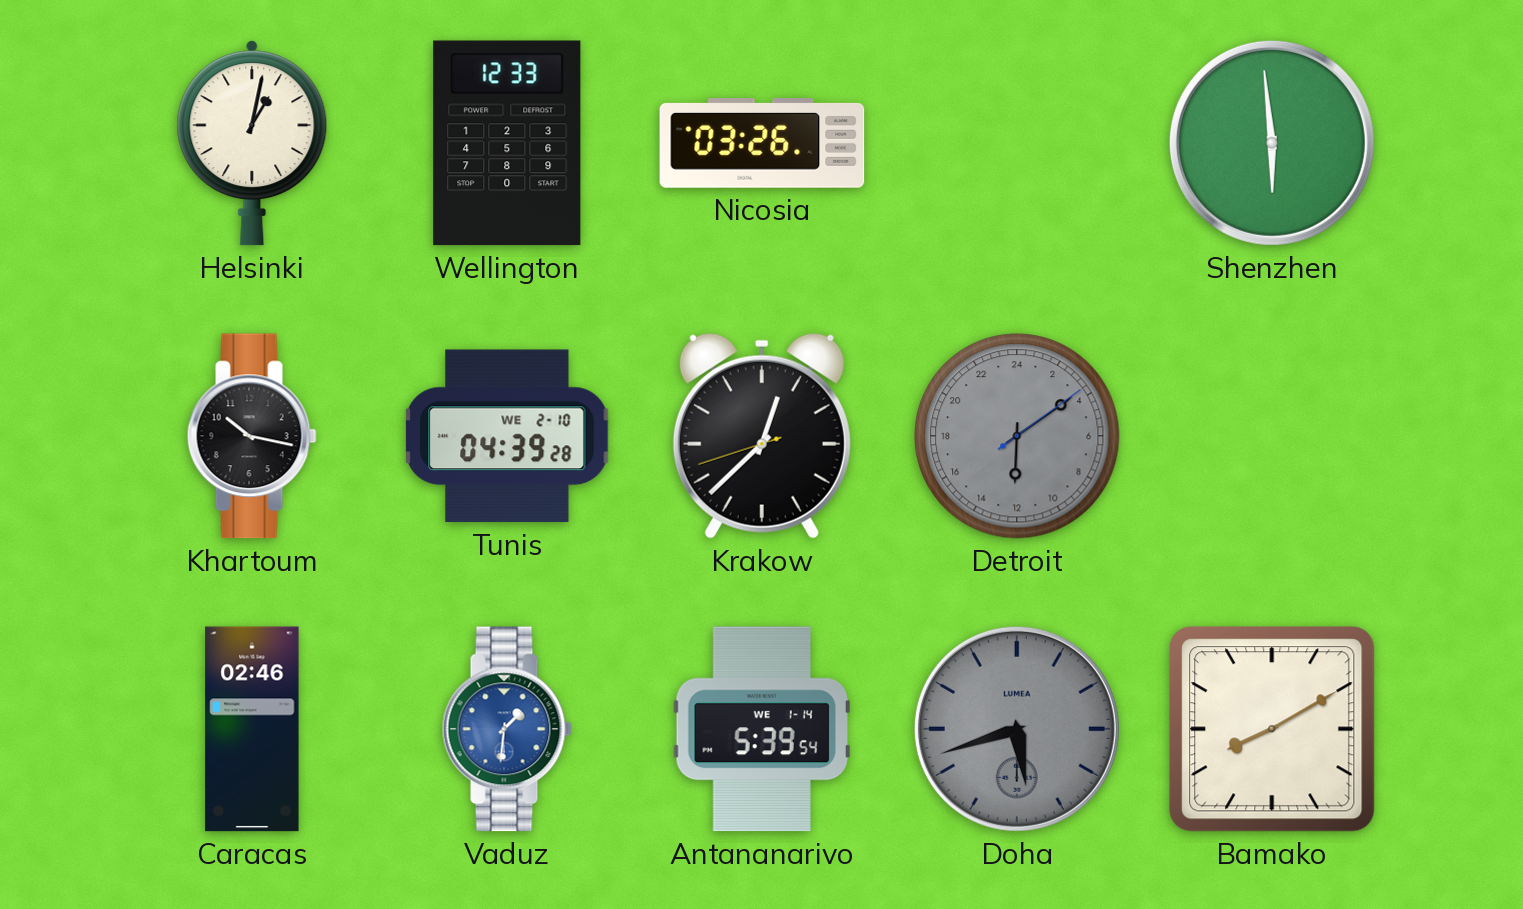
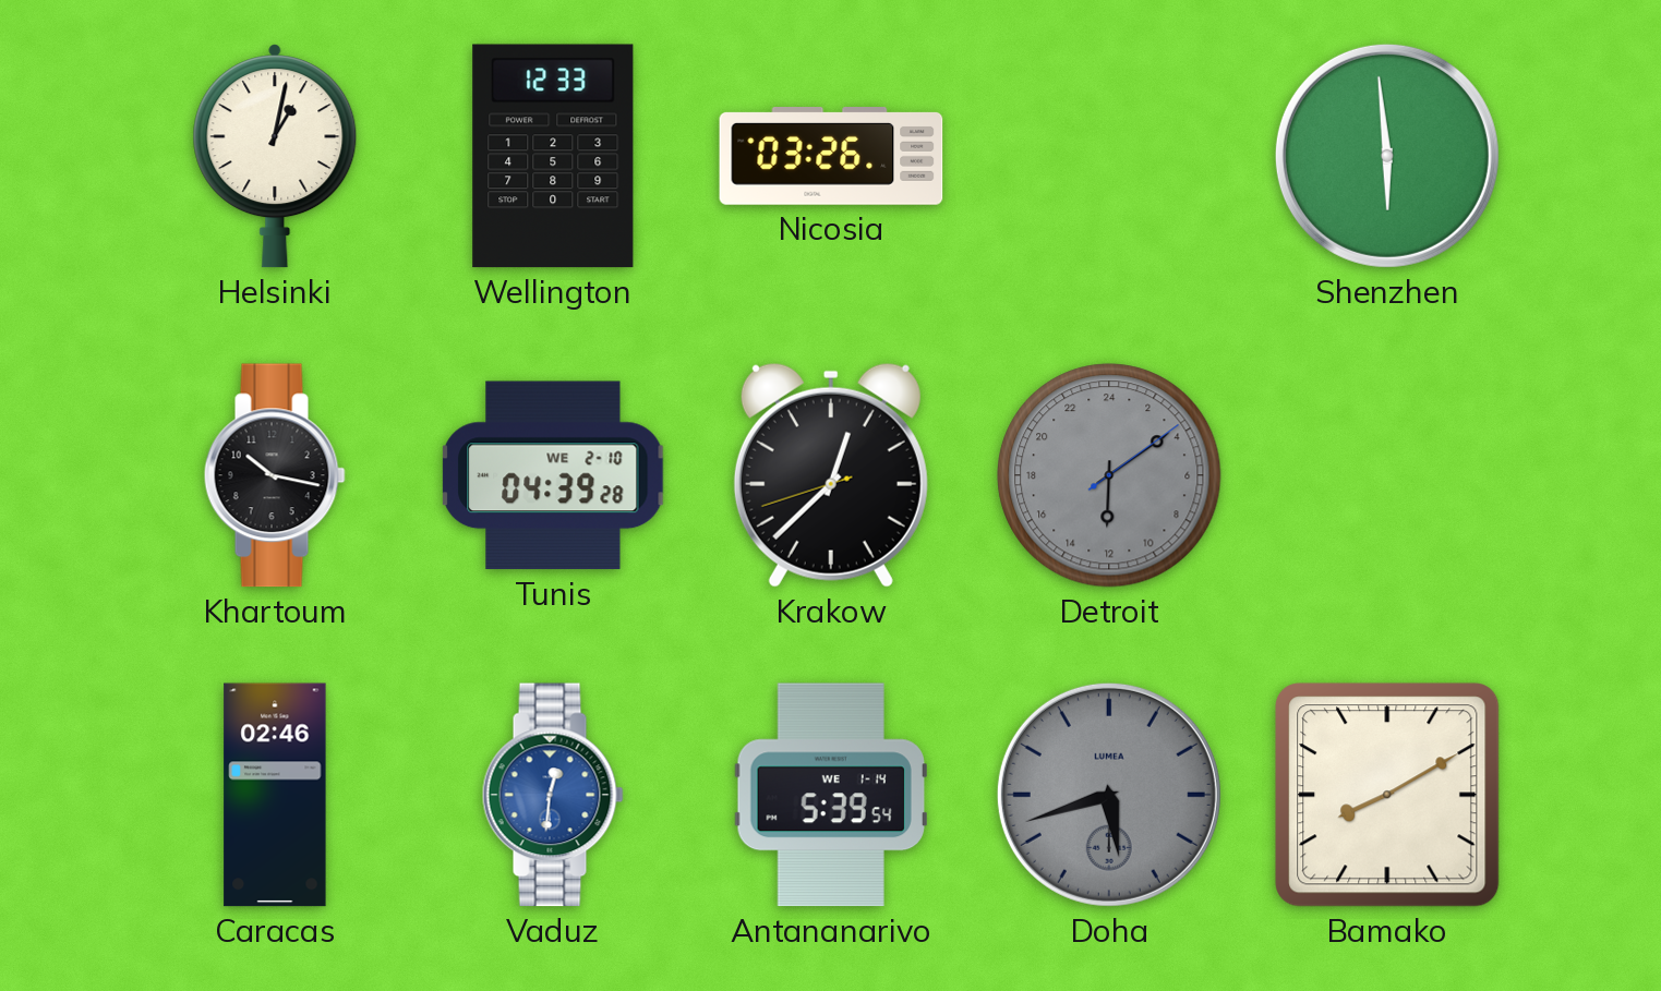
Vaduz: 1:31 -> 12:31
